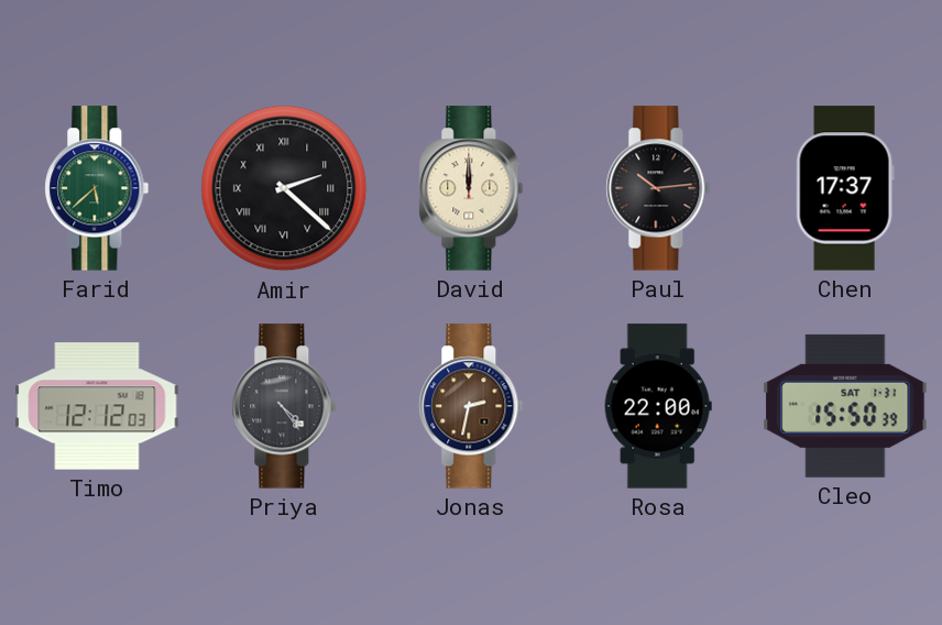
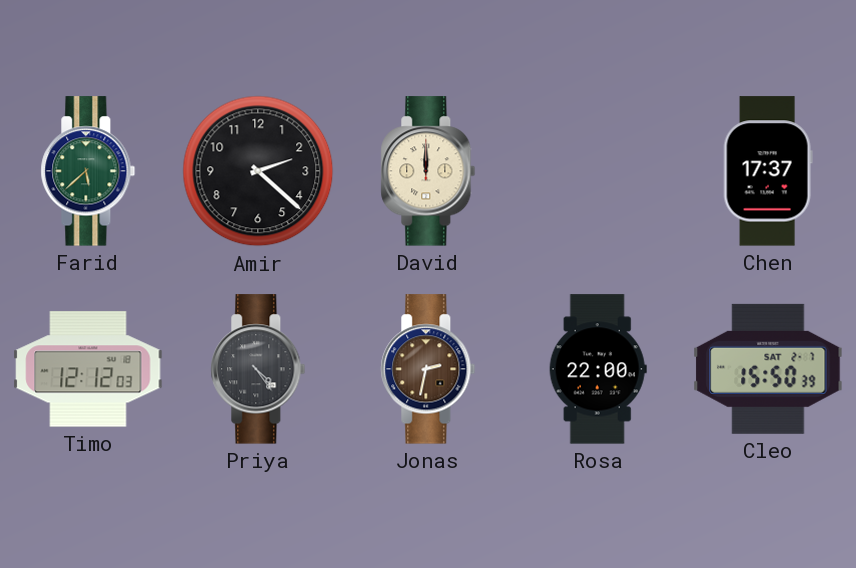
Amir numerals: Roman -> Arabic
Paul: 10:14 -> none
Cleo date: SAT 1-31 -> SAT 2-7
